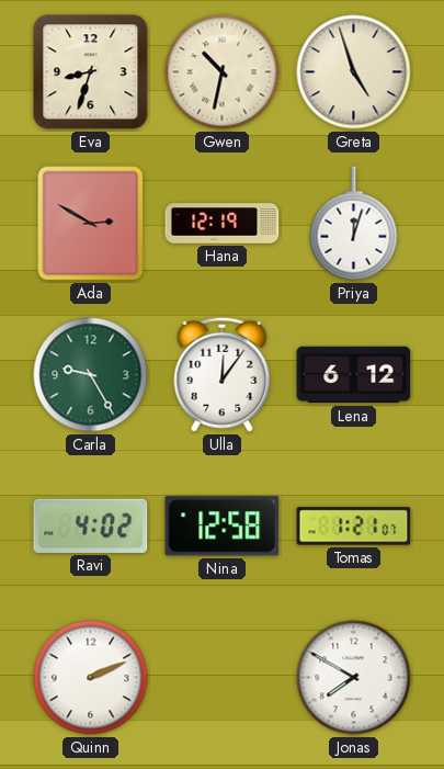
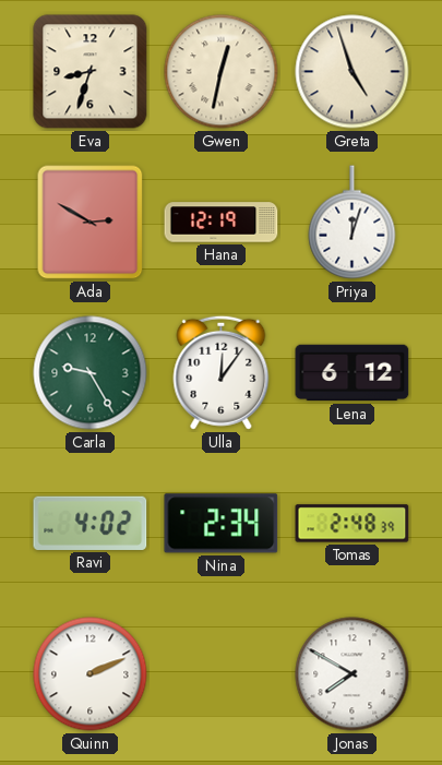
Gwen: 10:32 -> 12:32
Nina: 12:58 -> 2:34
Tomas: 1:21 -> 2:48
